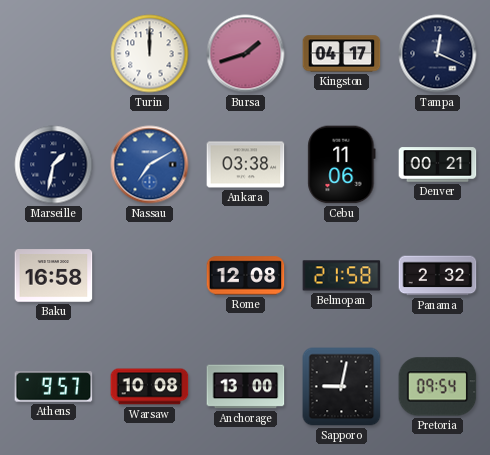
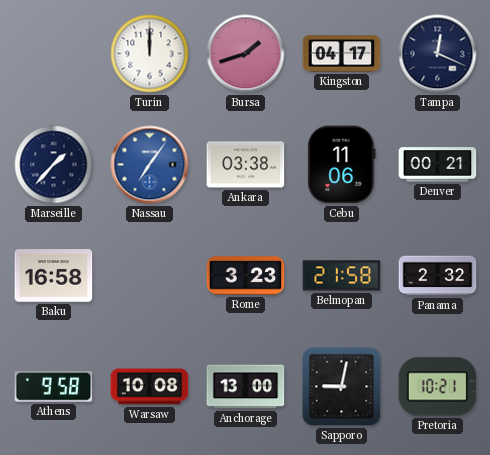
Marseille: 1:32 -> 1:37
Nassau: 7:10 -> 7:06
Rome: 12:08 -> 3:23
Athens: 9:57 -> 9:58
Pretoria: 09:54 -> 10:21
